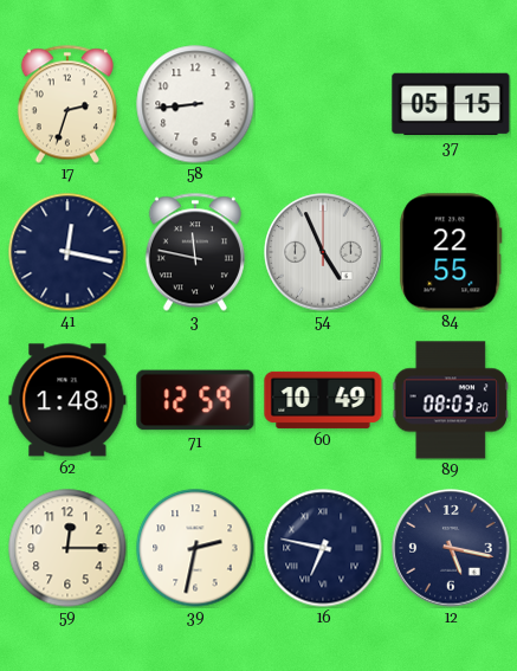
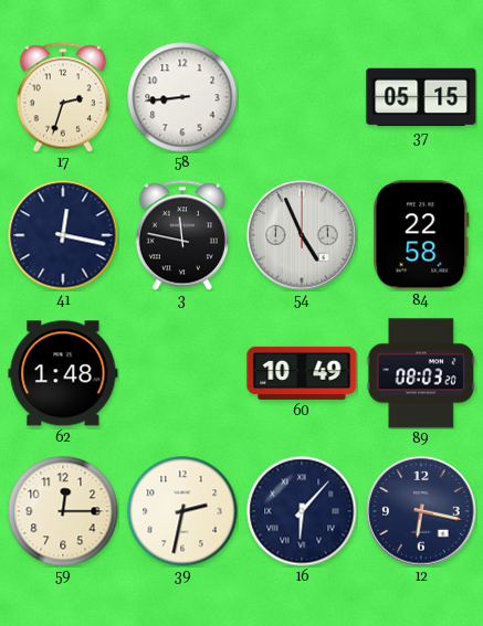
84: 22:55 -> 22:58
71: 12:59 -> none
16: 6:47 -> 6:07
12: 5:17 -> 6:17
